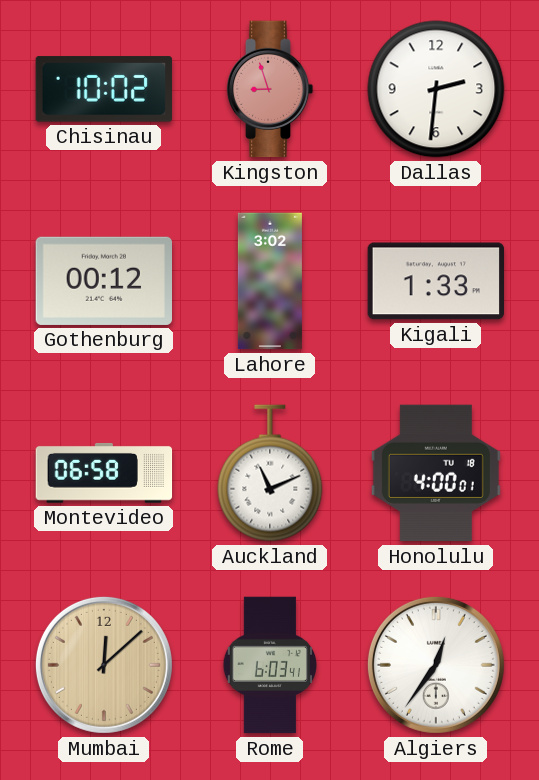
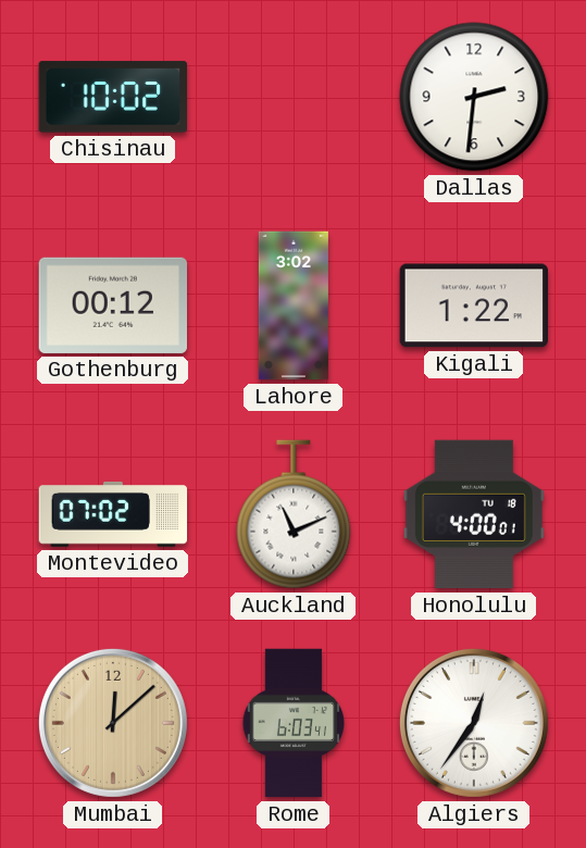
Kingston: 8:57 -> none
Kigali: 1:33 -> 1:22
Montevideo: 06:58 -> 07:02
